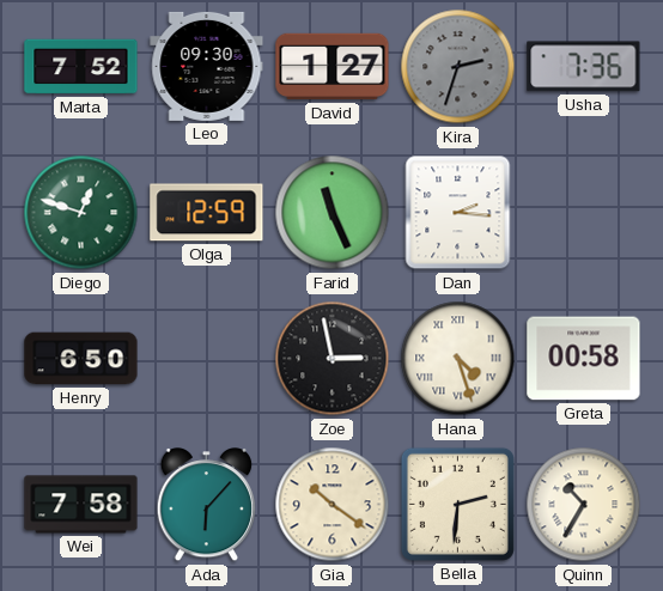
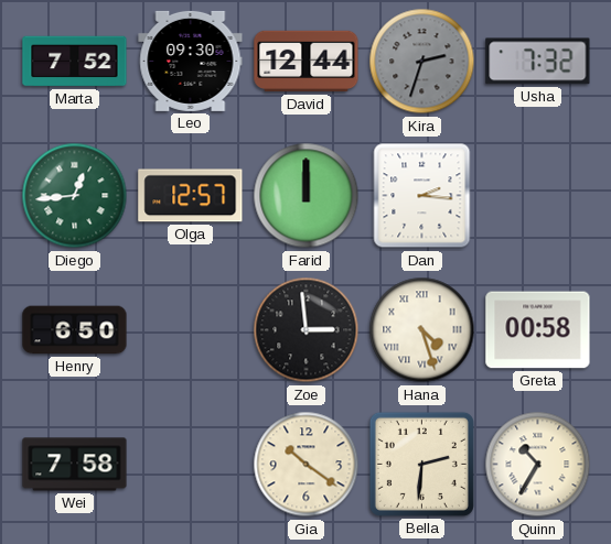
David: 1:27 -> 12:44
Usha: 7:36 -> 7:32
Diego: 12:48 -> 12:44
Olga: 12:59 -> 12:57
Farid: 11:26 -> 12:00
Zoe: 2:58 -> 2:59
Ada: 6:07 -> none
